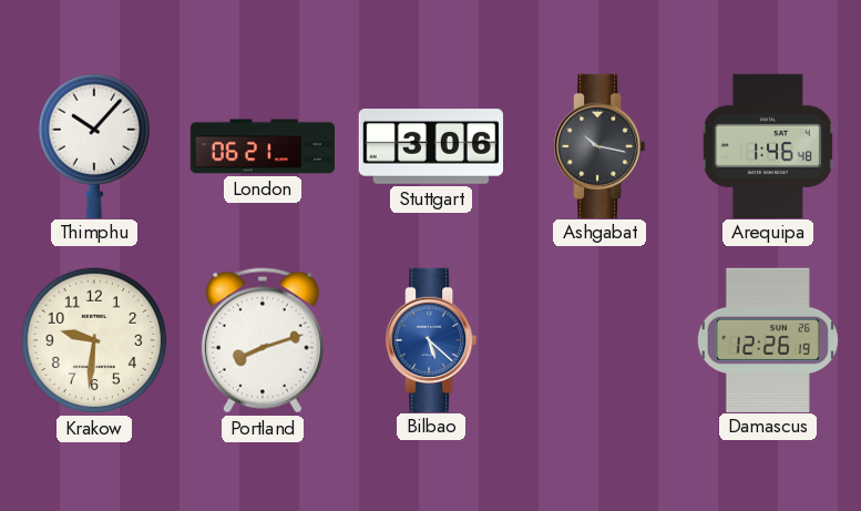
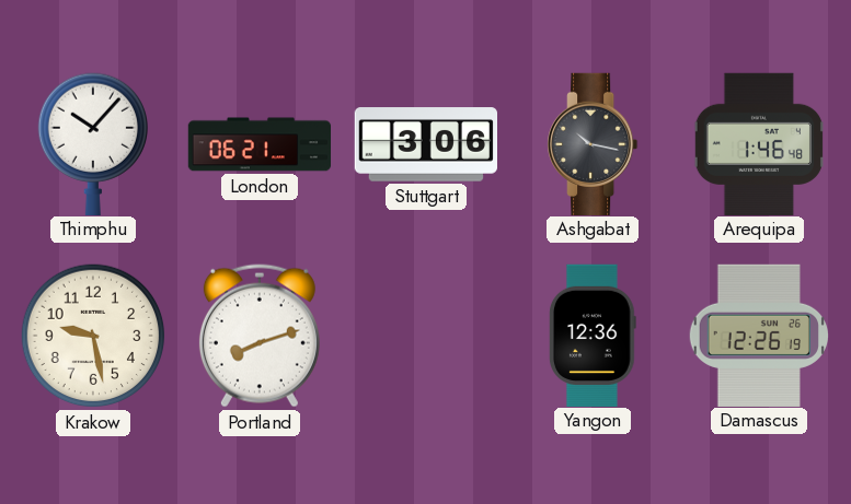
Krakow: 9:31 -> 9:28
Bilbao: 5:22 -> none
Yangon: none -> 12:36
